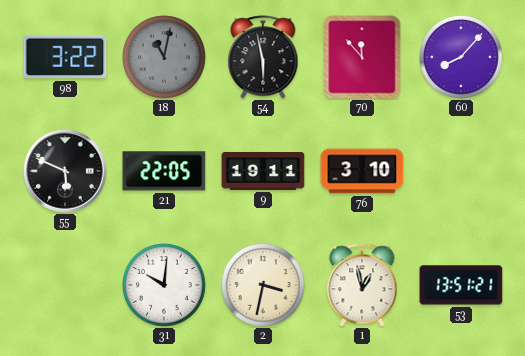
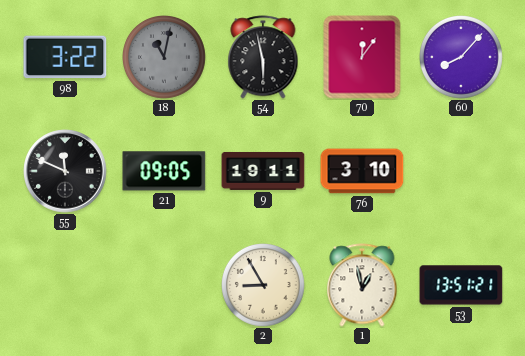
70: 11:53 -> 12:06
55: 5:49 -> 11:49
21: 22:05 -> 09:05
31: 10:01 -> none
2: 3:32 -> 8:55
